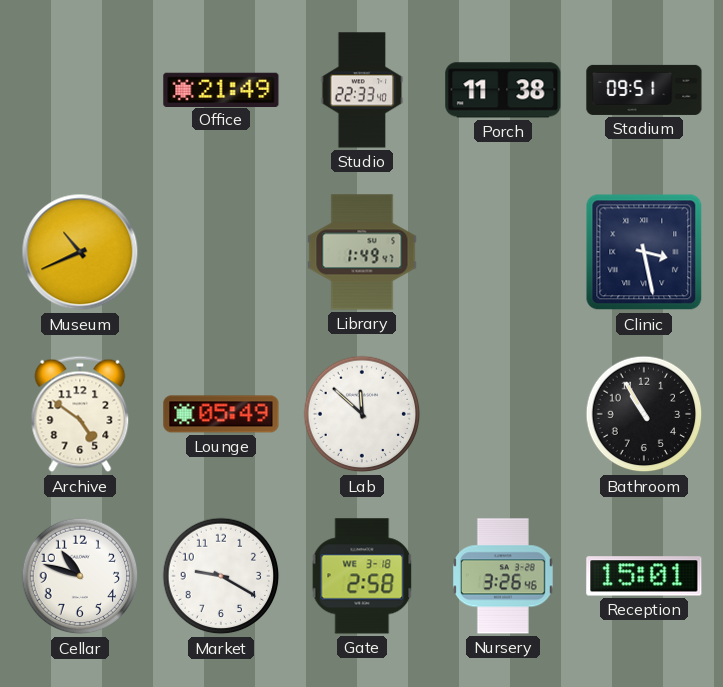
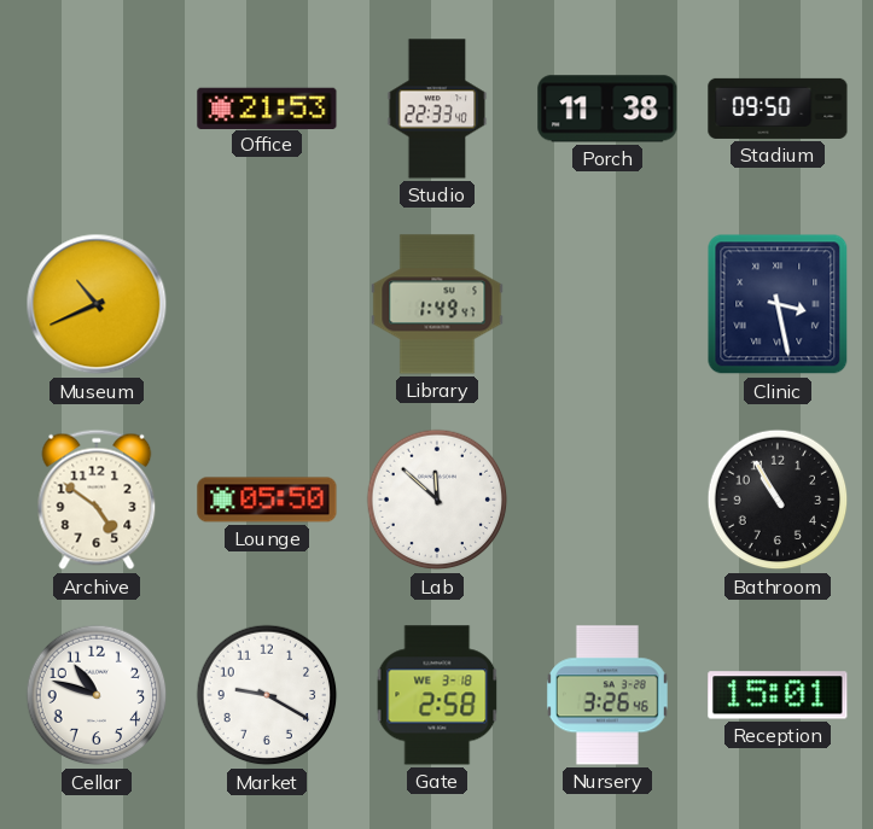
Office: 21:49 -> 21:53
Stadium: 09:51 -> 09:50
Lounge: 05:49 -> 05:50
